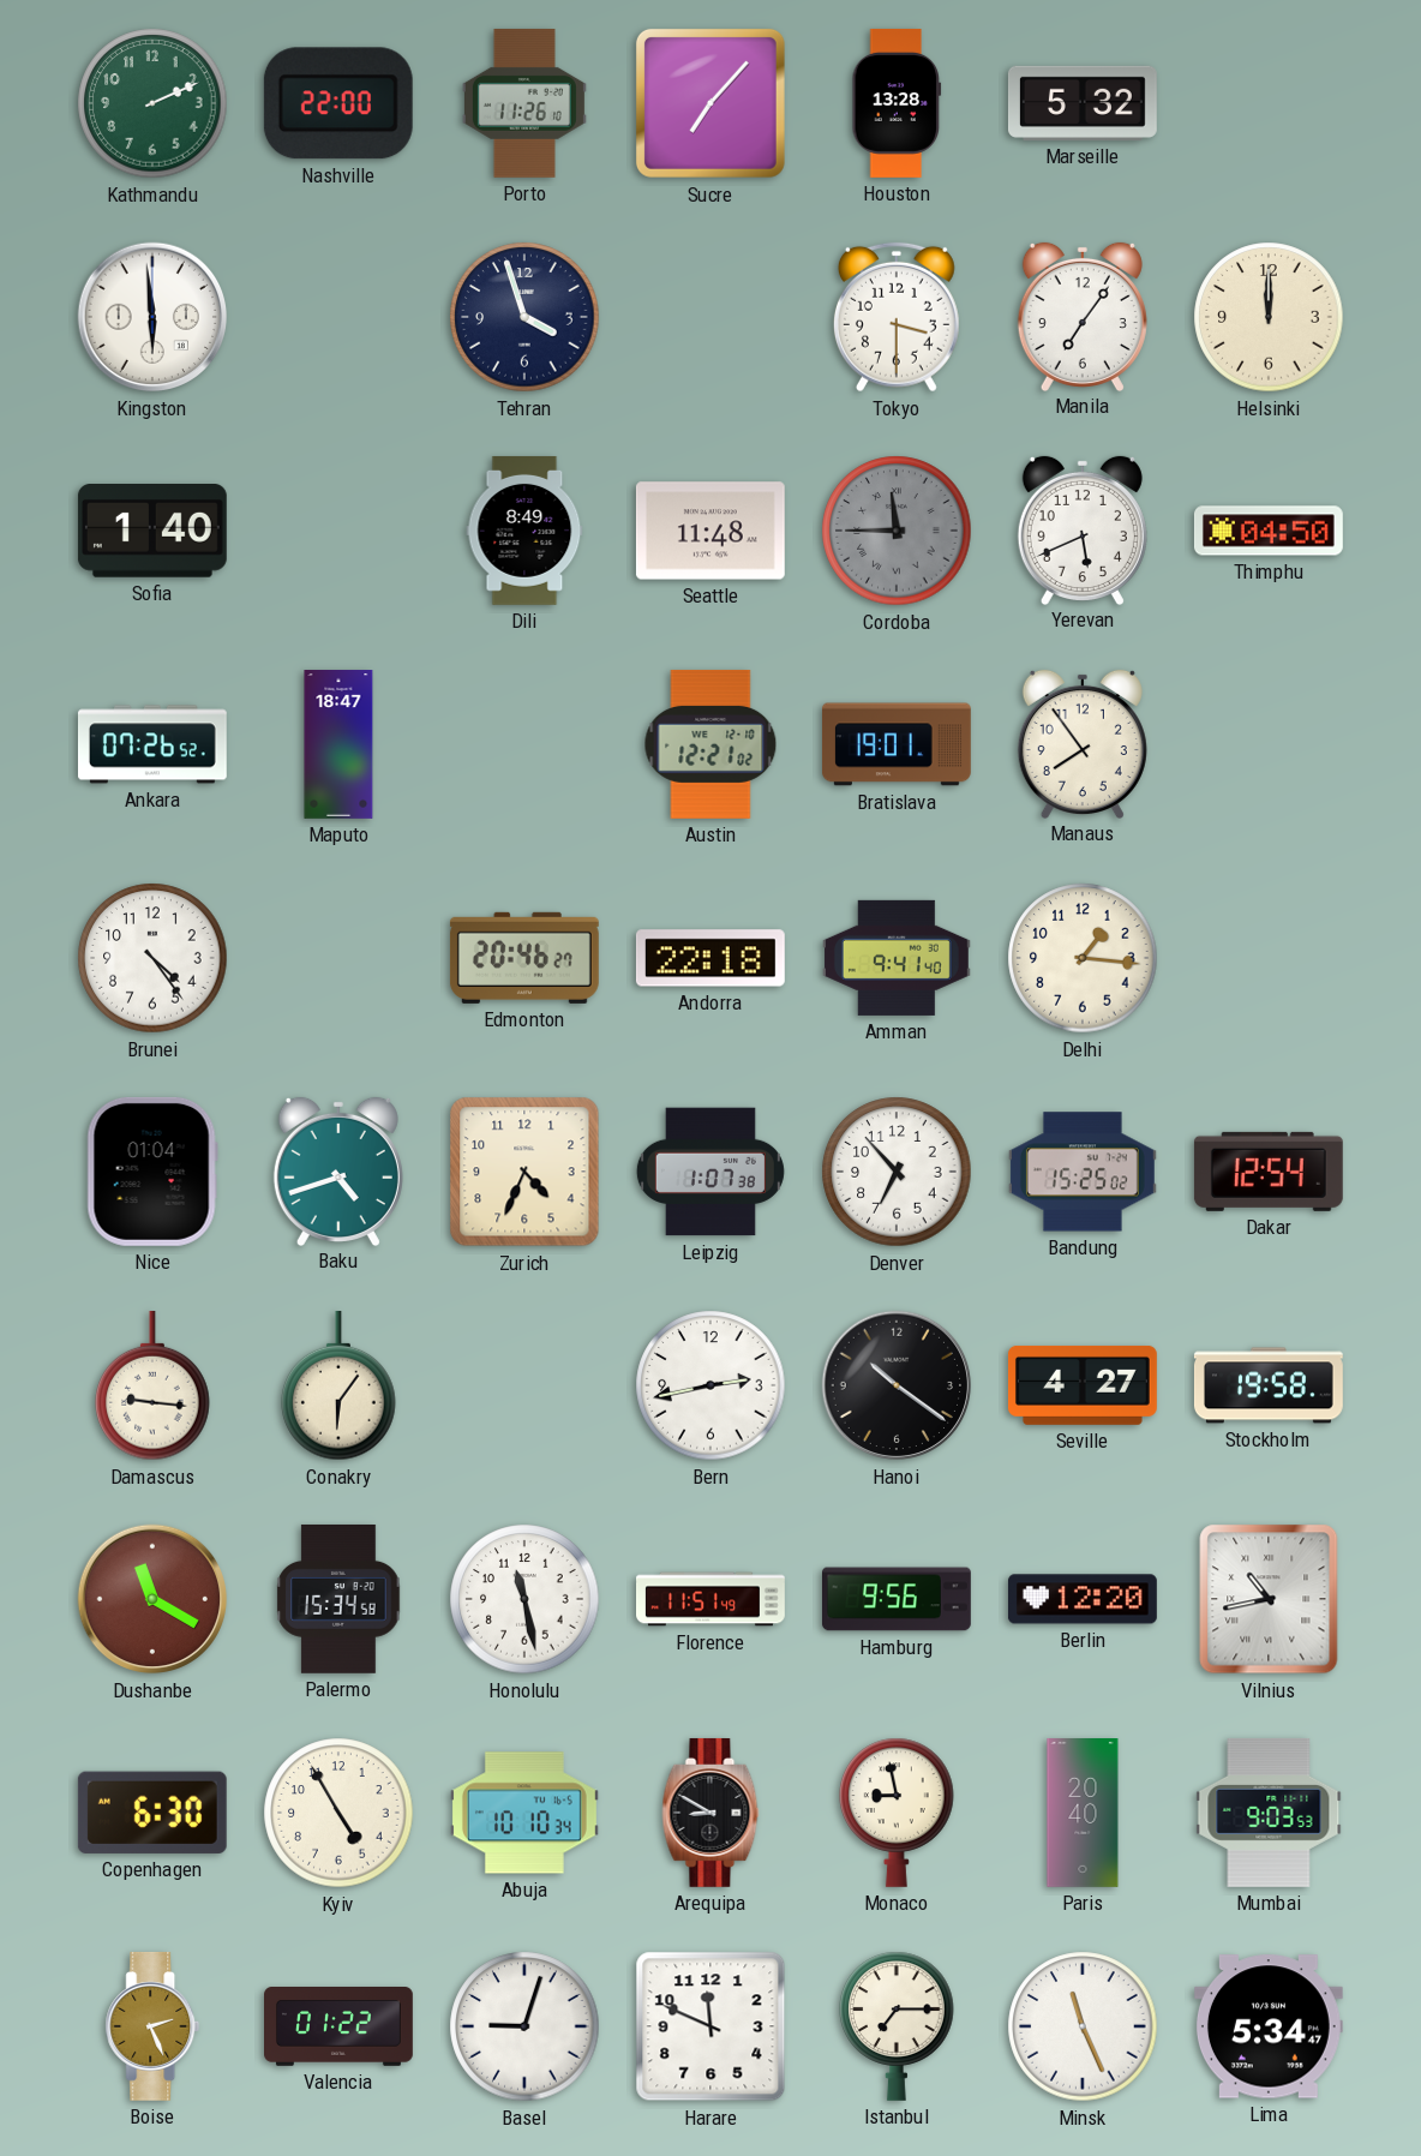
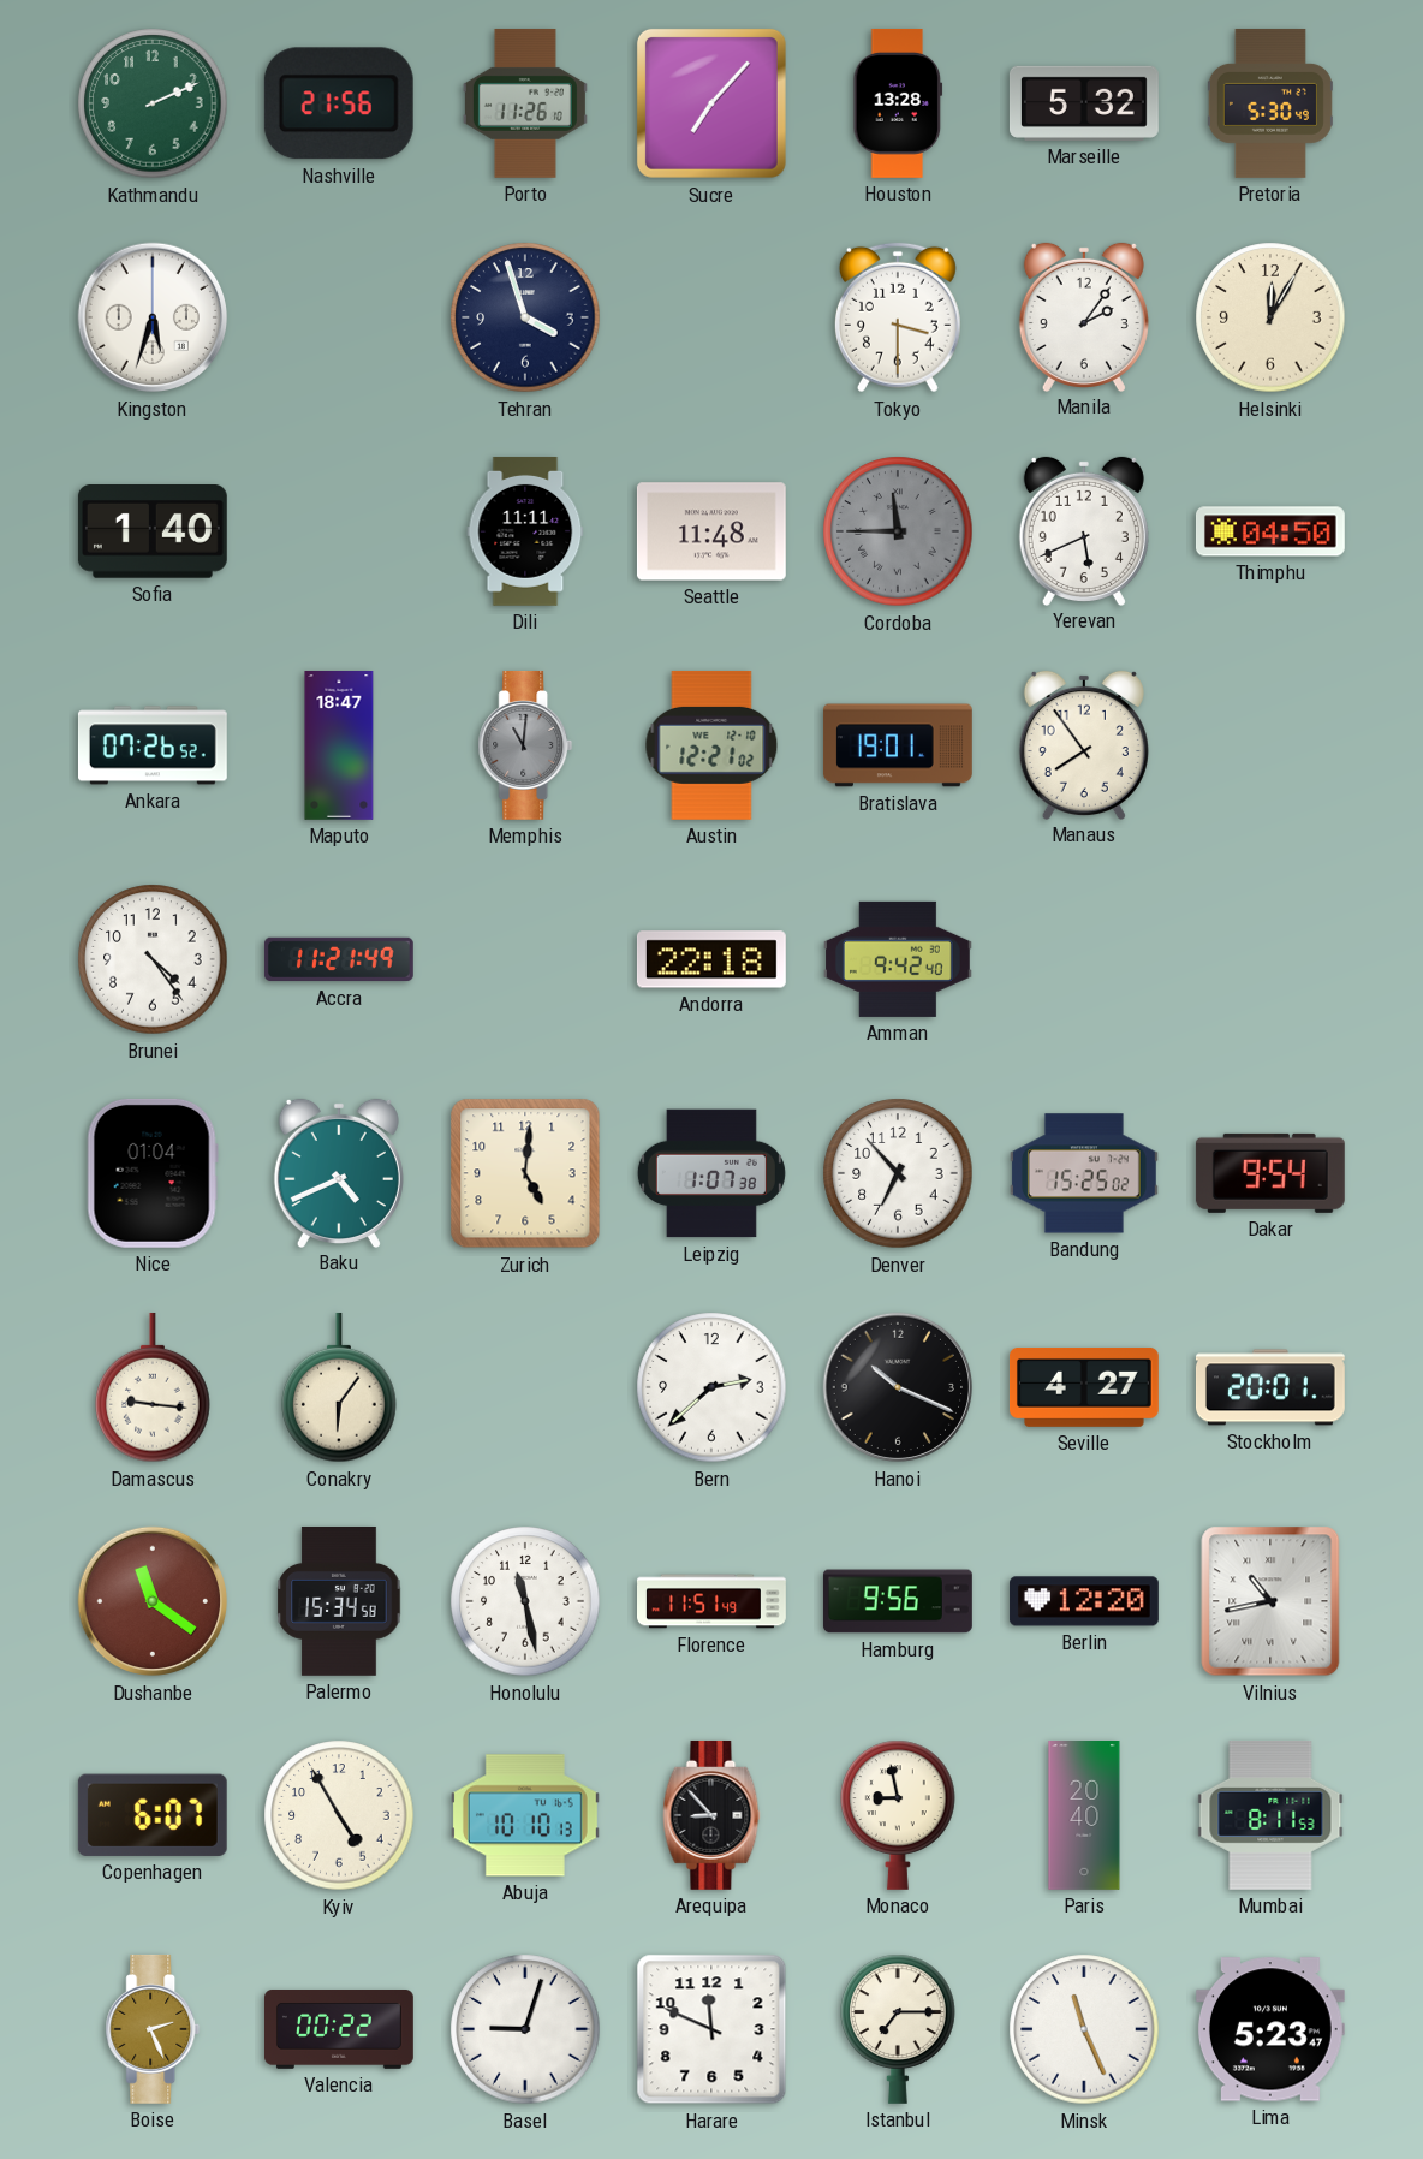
Nashville: 22:00 -> 21:56
Pretoria: none -> 5:30
Kingston: 5:59 -> 5:33
Manila: 7:06 -> 2:06
Helsinki: 12:00 -> 12:05
Dili: 8:49 -> 11:11
Memphis: none -> 11:01
Accra: none -> 11:21
Edmonton: 20:46 -> none
Amman: 9:41 -> 9:42
Delhi: 1:16 -> none
Baku: 4:42 -> 4:41
Zurich: 4:34 -> 5:01
Dakar: 12:54 -> 9:54
Bern: 2:43 -> 2:38
Hanoi: 10:21 -> 10:19
Stockholm: 19:58 -> 20:01
Dushanbe: 11:20 -> 11:21
Copenhagen: 6:30 -> 6:07
Abuja: 10:10:34 -> 10:10:13
Arequipa: 8:50 -> 8:53
Mumbai: 9:03 -> 8:11
Valencia: 01:22 -> 00:22
Lima: 5:34 -> 5:23
